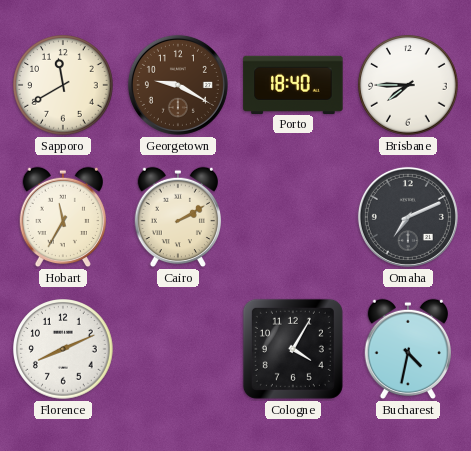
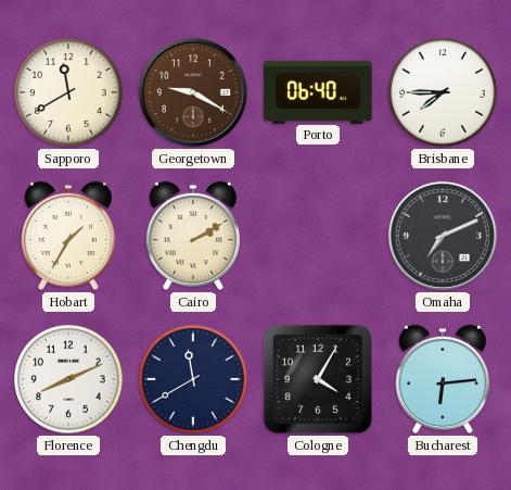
Porto: 18:40 -> 06:40
Hobart: 11:35 -> 1:35
Chengdu: none -> 11:40
Bucharest: 4:32 -> 6:14
